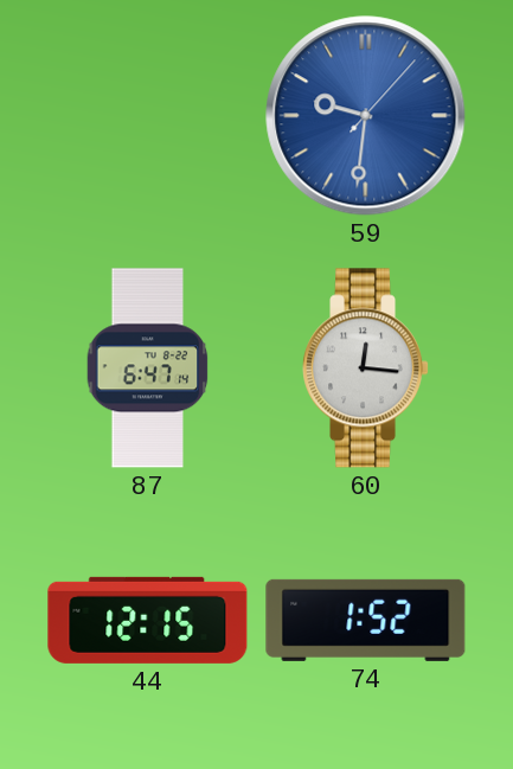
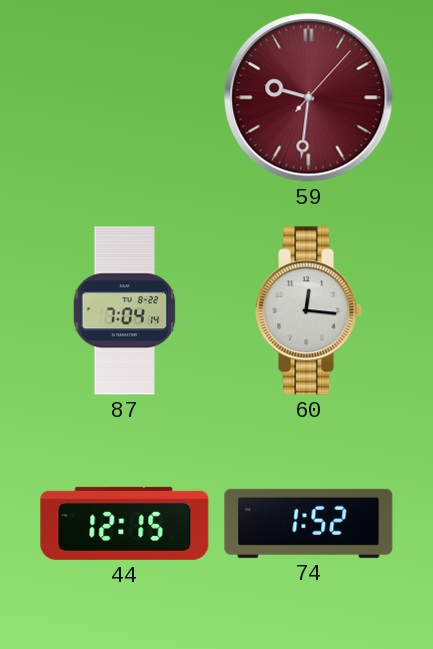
59 dial: blue -> burgundy
87: 6:47 -> 7:04
